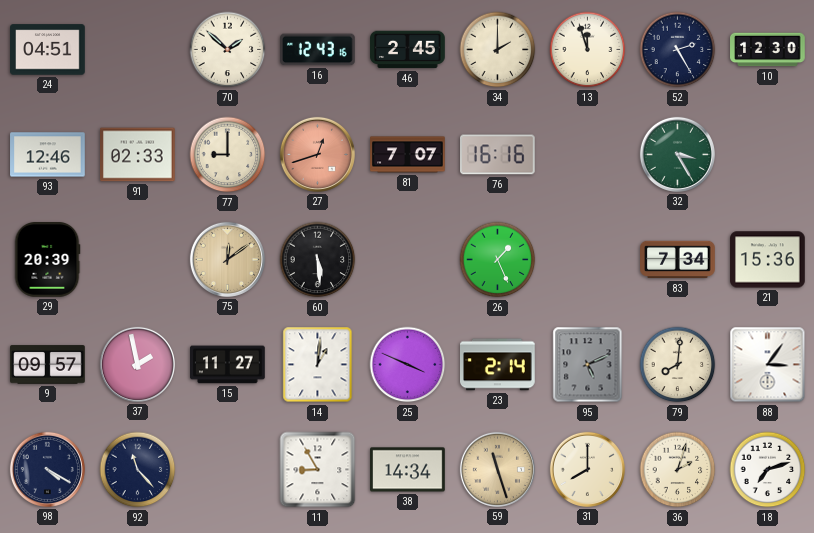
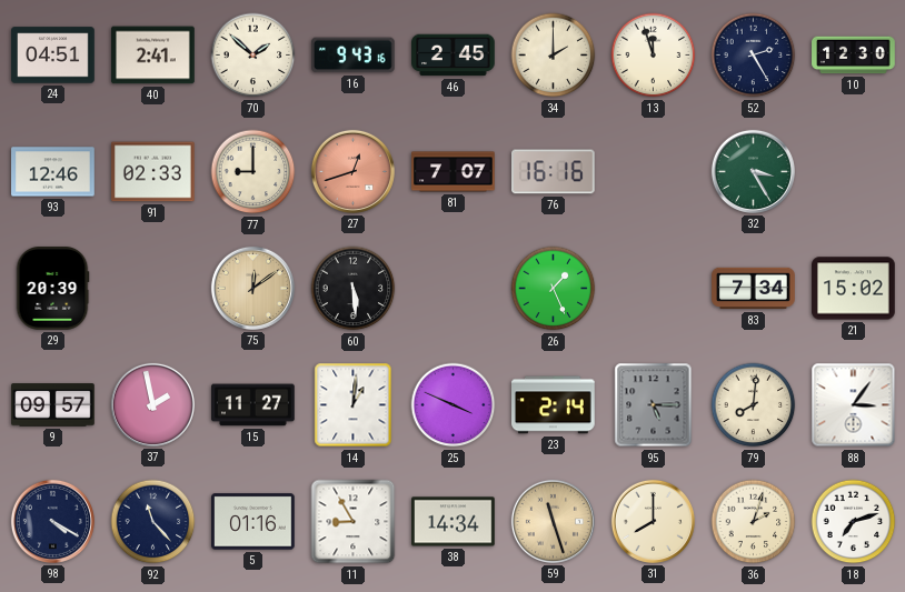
40: none -> 2:41
16: 12:43 -> 9:43
21: 15:36 -> 15:02
95: 5:11 -> 5:15
5: none -> 01:16
